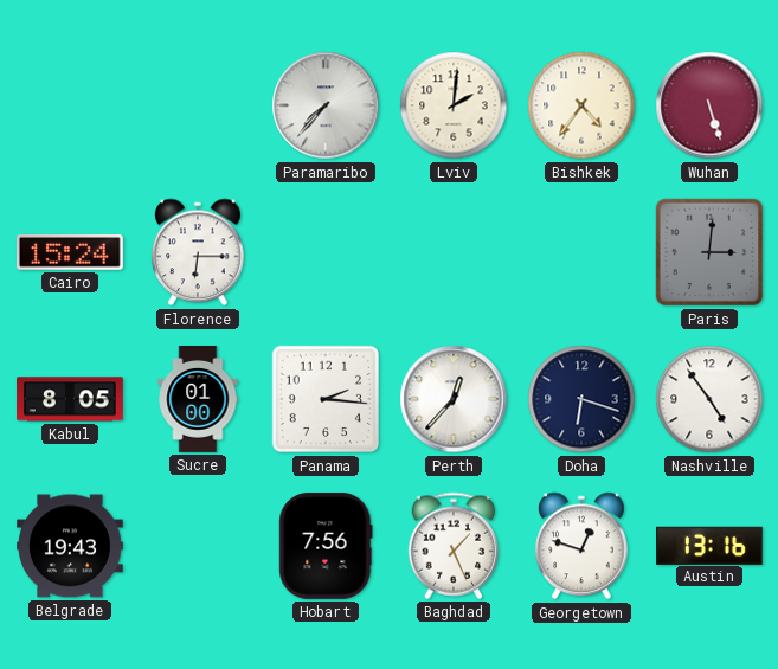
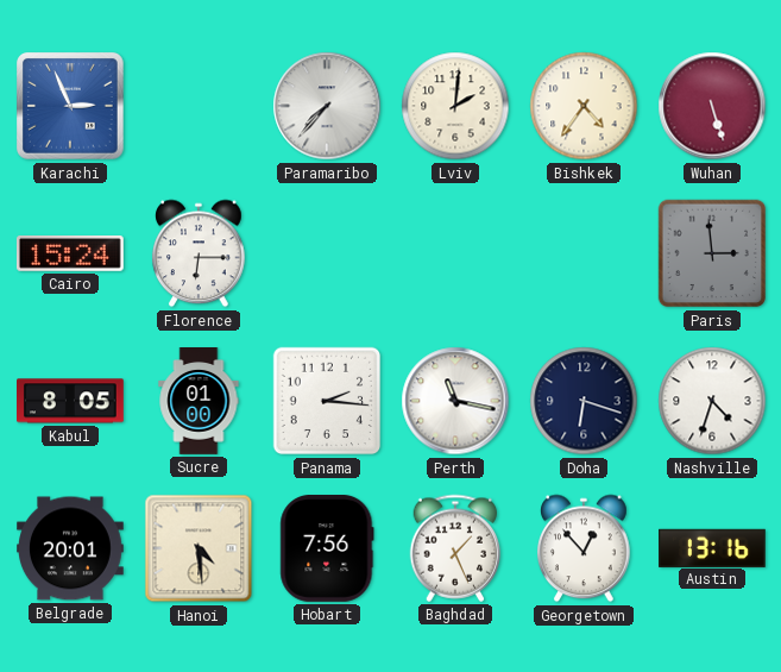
Karachi: none -> 2:56
Paris: 3:01 -> 2:59
Perth: 12:37 -> 11:17
Nashville: 4:54 -> 4:33
Belgrade: 19:43 -> 20:01
Hanoi: none -> 4:29
Georgetown: 12:48 -> 12:53
